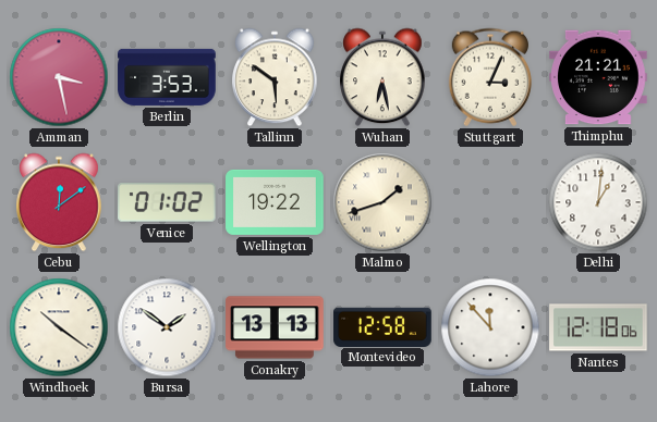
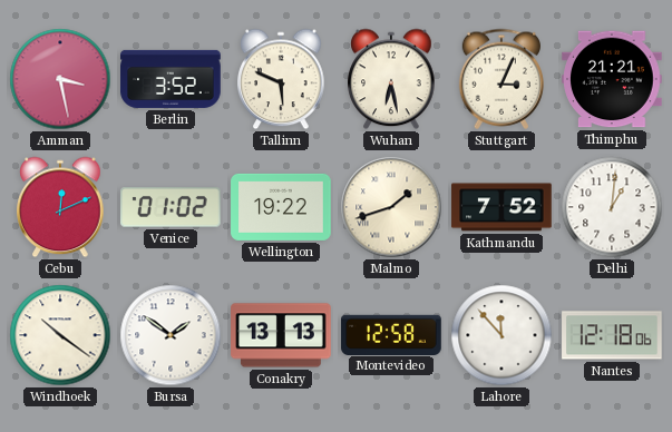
Berlin: 3:53 -> 3:52
Tallinn: 5:51 -> 5:49
Cebu: 12:09 -> 12:11
Kathmandu: none -> 7:52
